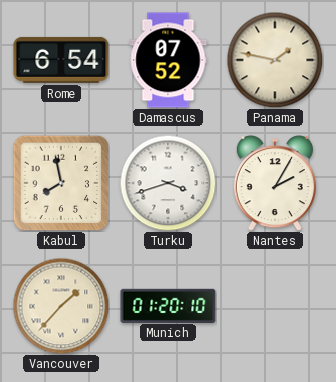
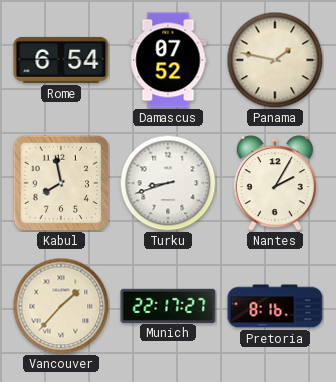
Turku: 3:42 -> 8:42
Munich: 01:20 -> 22:17
Pretoria: none -> 8:16
